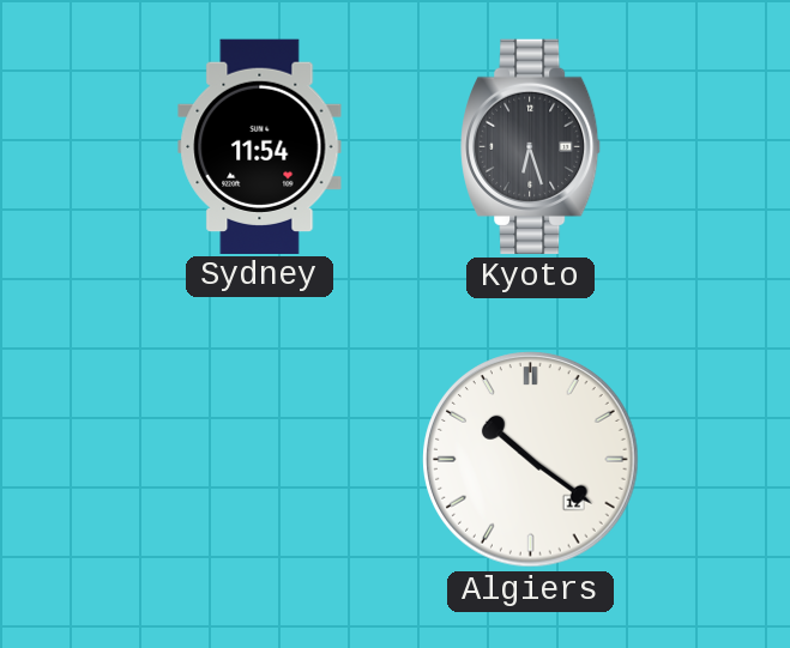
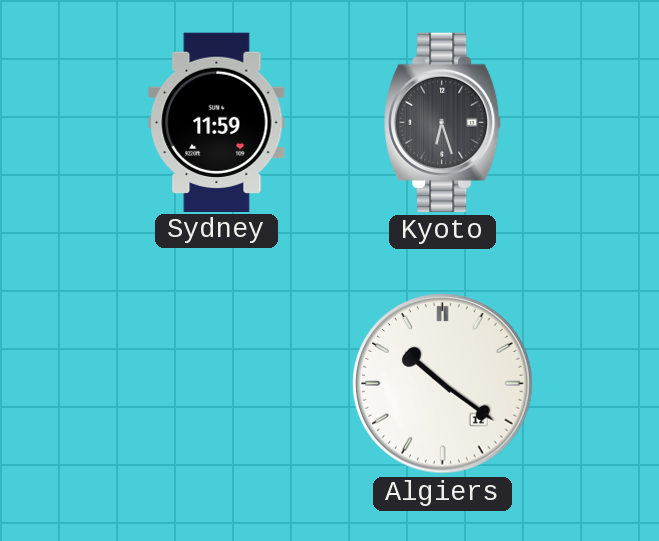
Sydney: 11:54 -> 11:59
